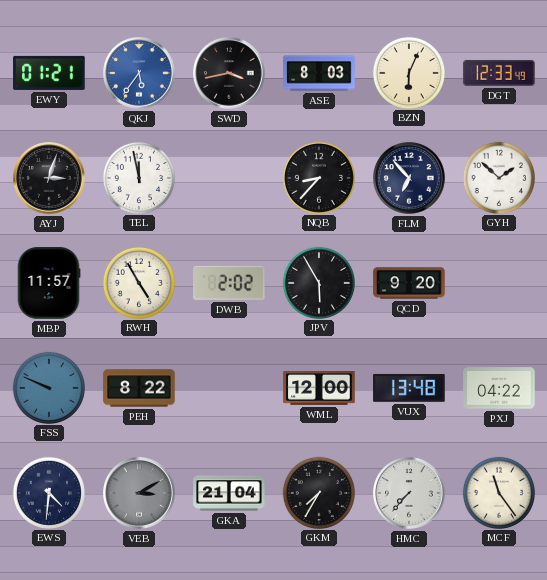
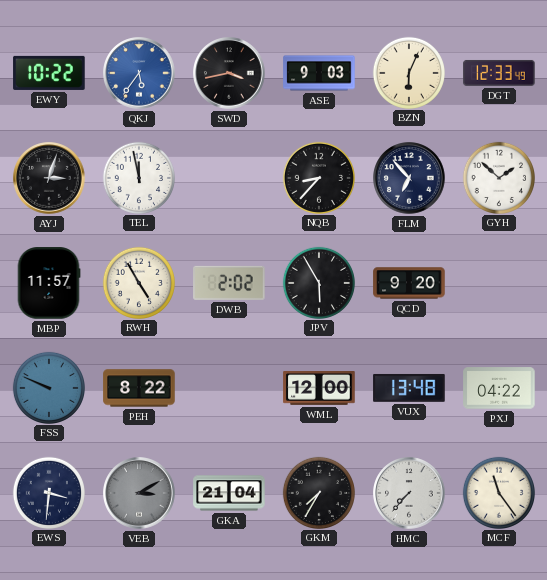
EWY: 01:21 -> 10:22
ASE: 8:03 -> 9:03
EWS: 4:31 -> 3:31
